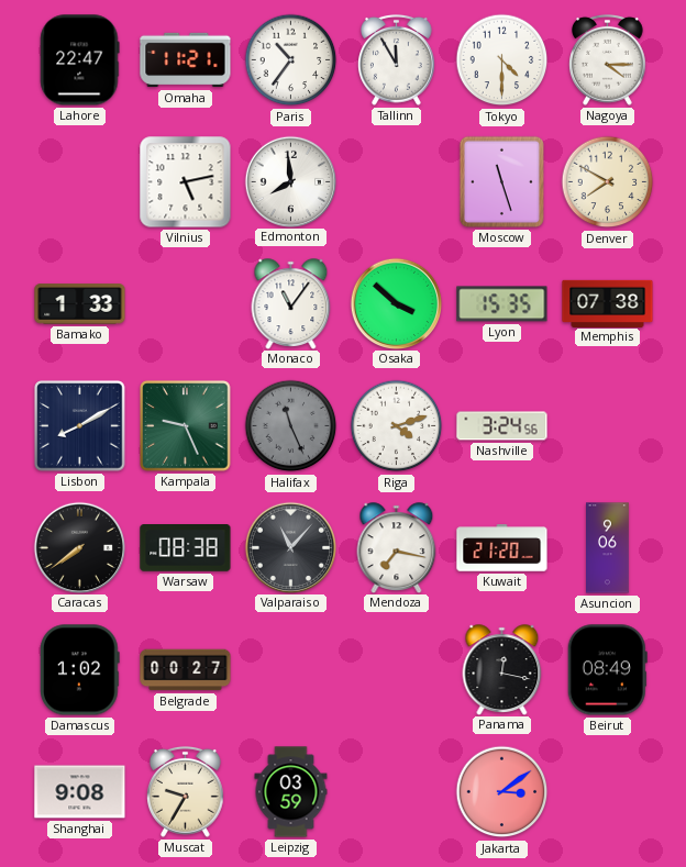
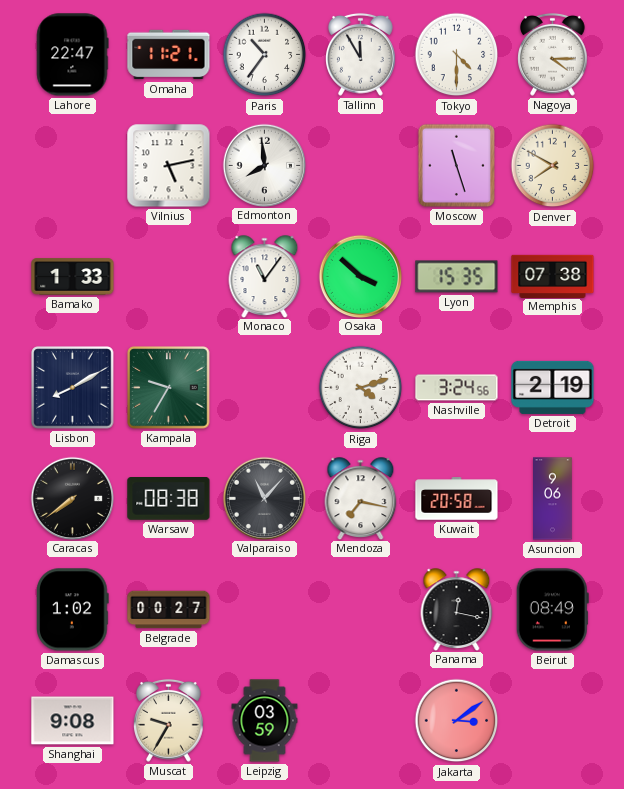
Kampala: 9:26 -> 9:35
Halifax: 11:26 -> none
Detroit: none -> 2:19
Kuwait: 21:20 -> 20:58
